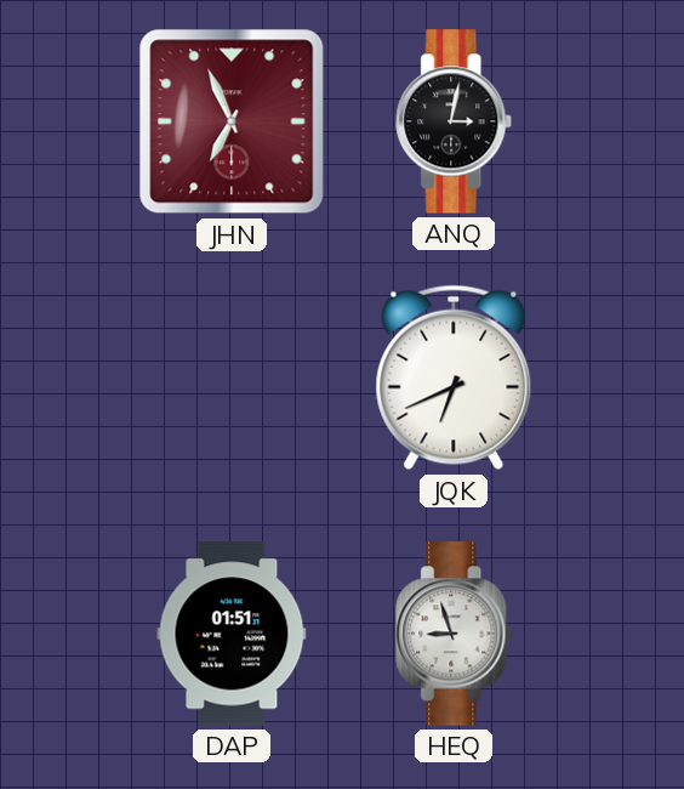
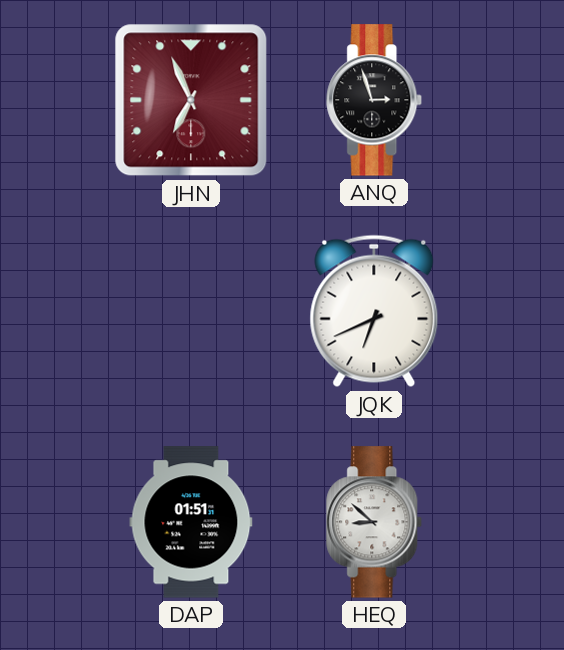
ANQ: 3:02 -> 2:57
HEQ: 8:57 -> 8:52
